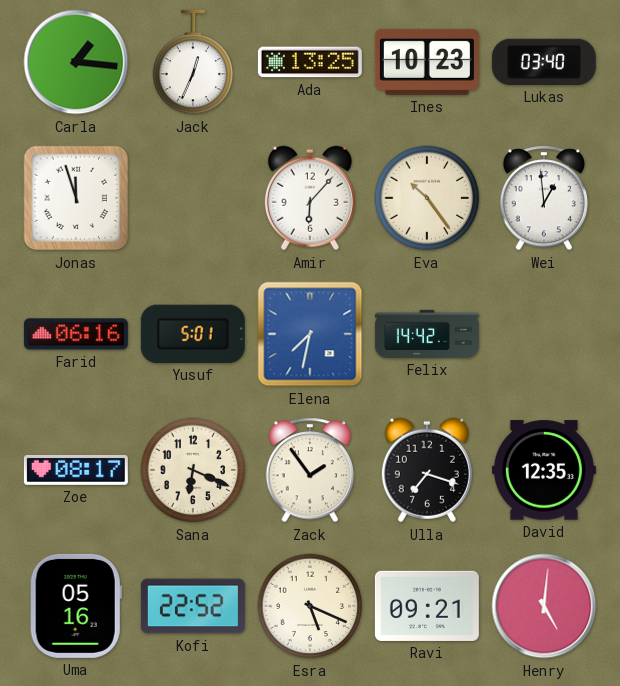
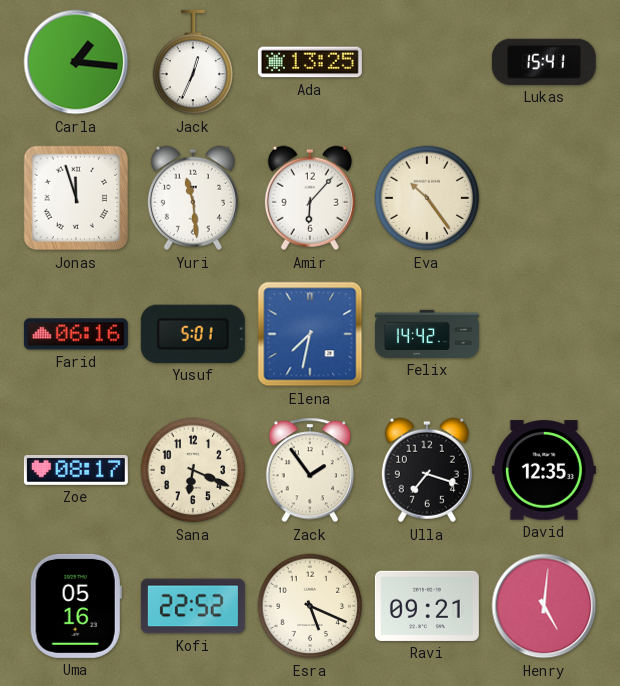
Ines: 10:23 -> none
Lukas: 03:40 -> 15:41
Yuri: none -> 11:29
Wei: 12:59 -> none
